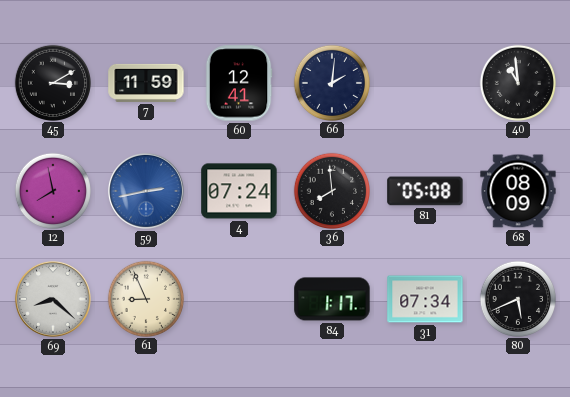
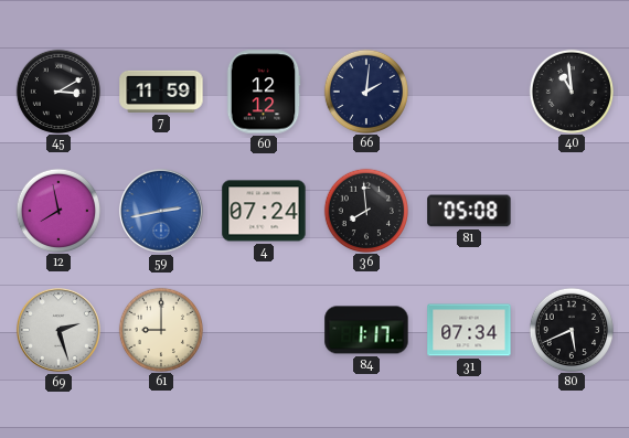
60: 12:41 -> 12:12
68: 08:09 -> none
69: 8:22 -> 2:27
61: 8:56 -> 9:00
